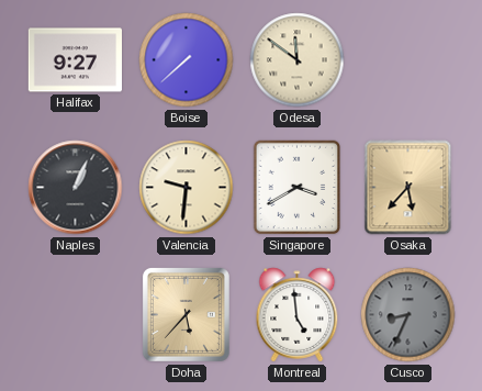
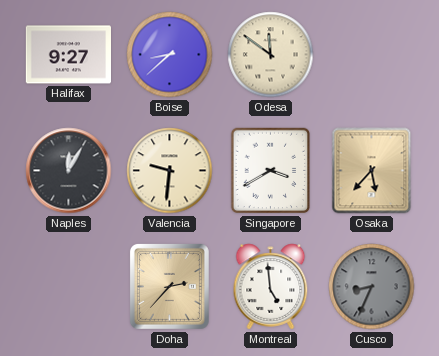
Boise: 7:38 -> 8:38
Naples: 1:04 -> 12:05
Doha: 5:37 -> 2:37
